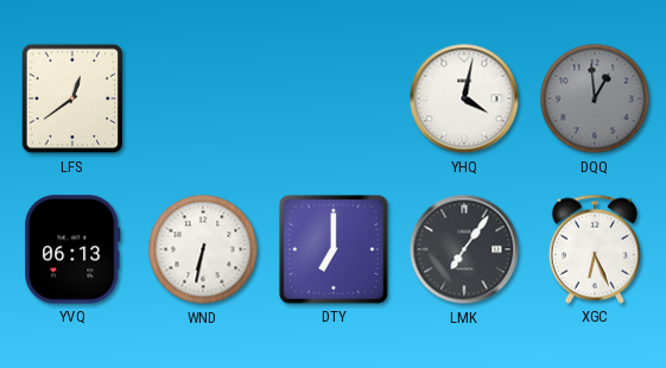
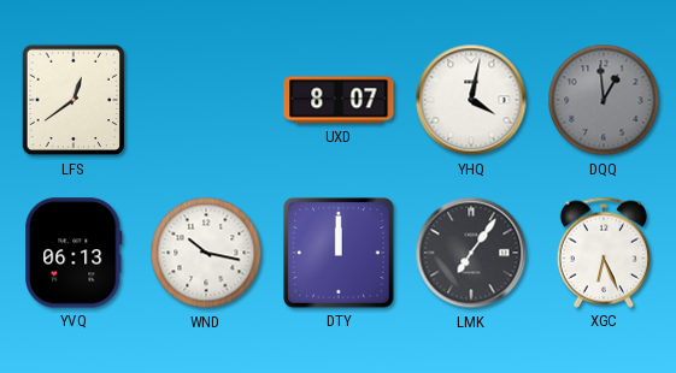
UXD: none -> 8:07
WND: 6:32 -> 10:17
DTY: 7:00 -> 12:00
